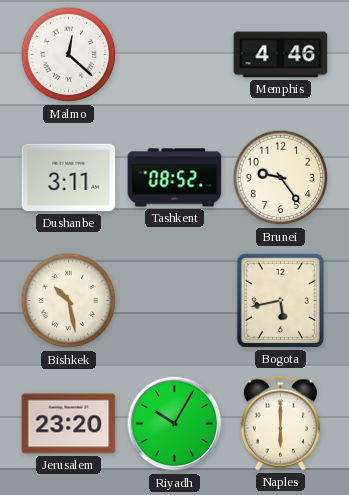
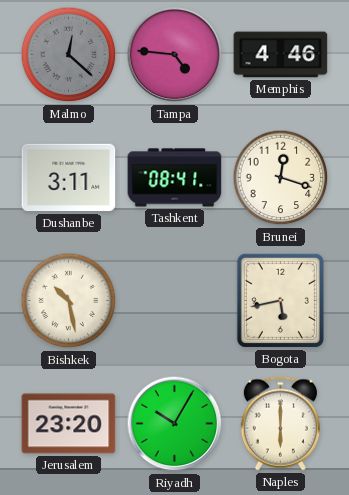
Malmo dial: white -> grey
Tampa: none -> 4:46
Tashkent: 08:52 -> 08:41
Brunei: 9:24 -> 12:18
